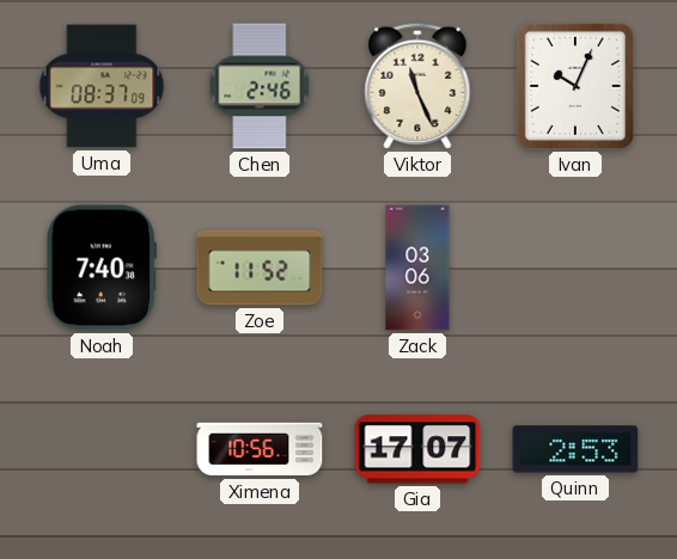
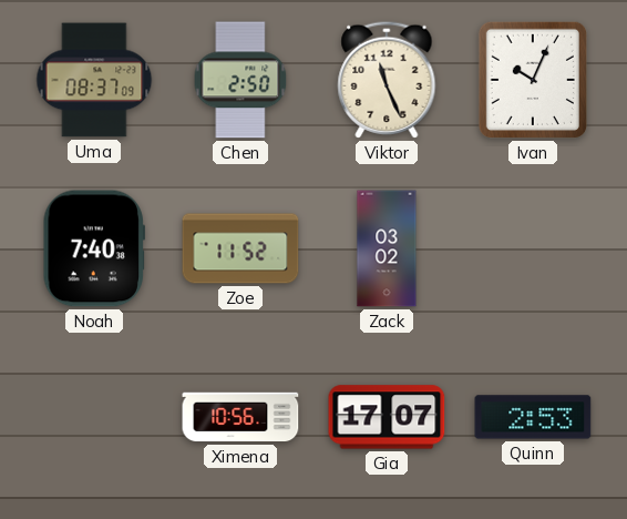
Chen: 2:46 -> 2:50
Zack: 03:06 -> 03:02
